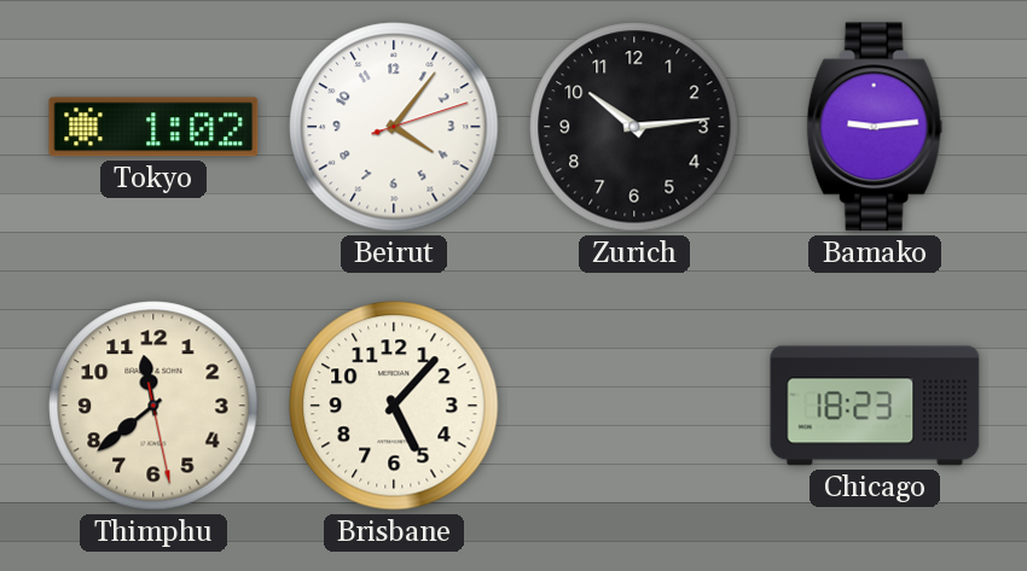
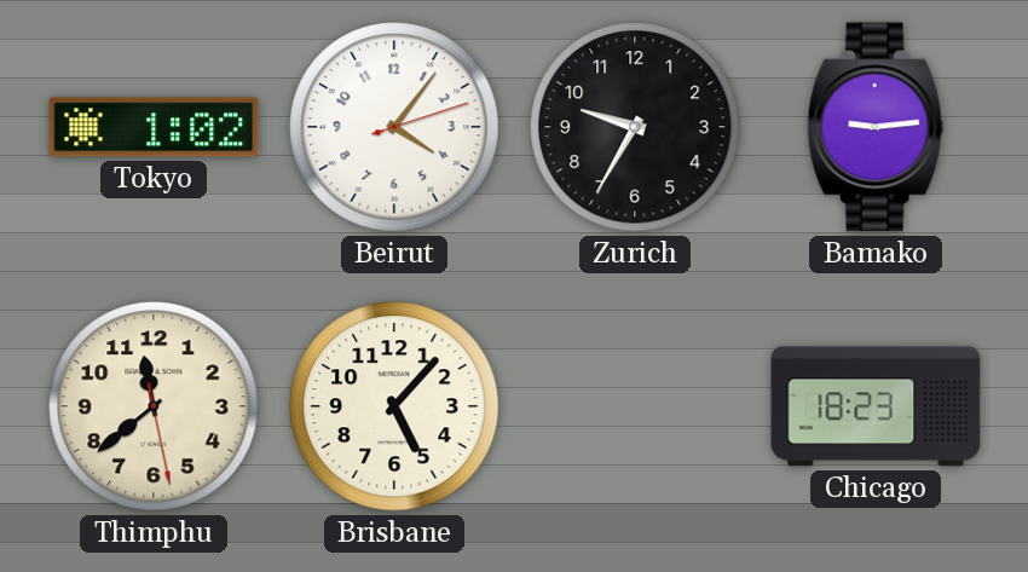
Zurich: 10:14 -> 9:35
